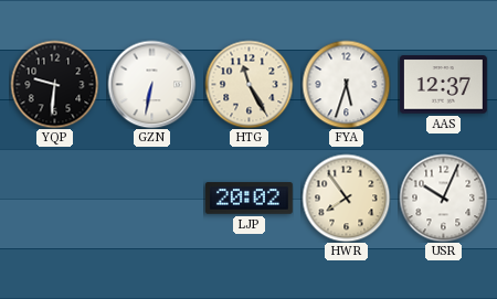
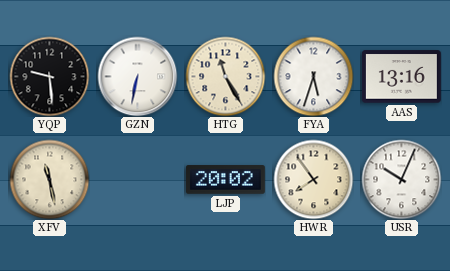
YQP: 9:31 -> 9:29
AAS: 12:37 -> 13:16
XFV: none -> 11:28
